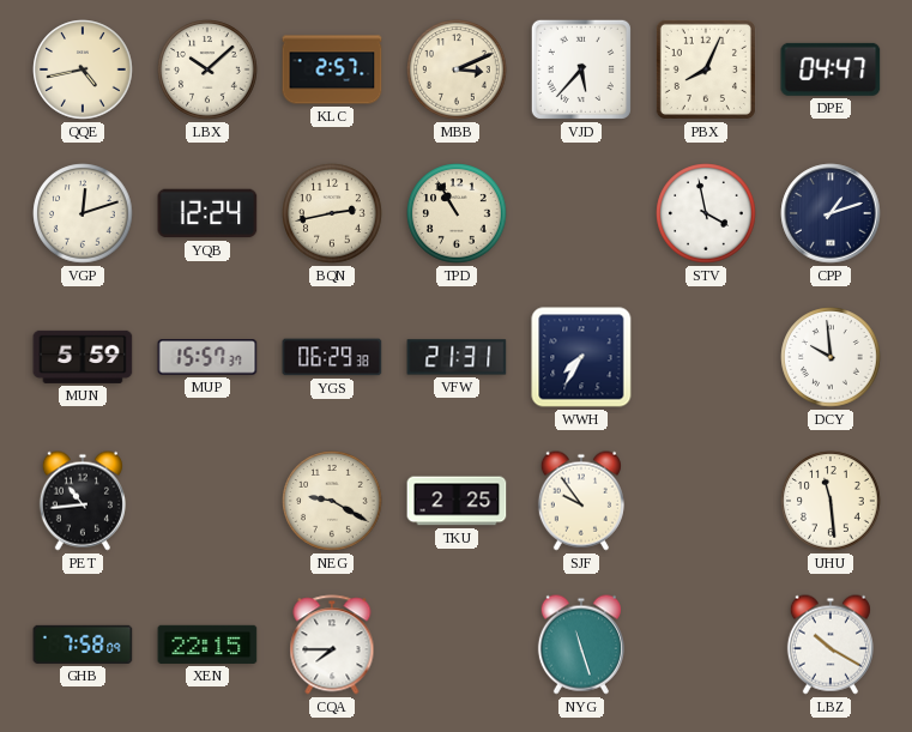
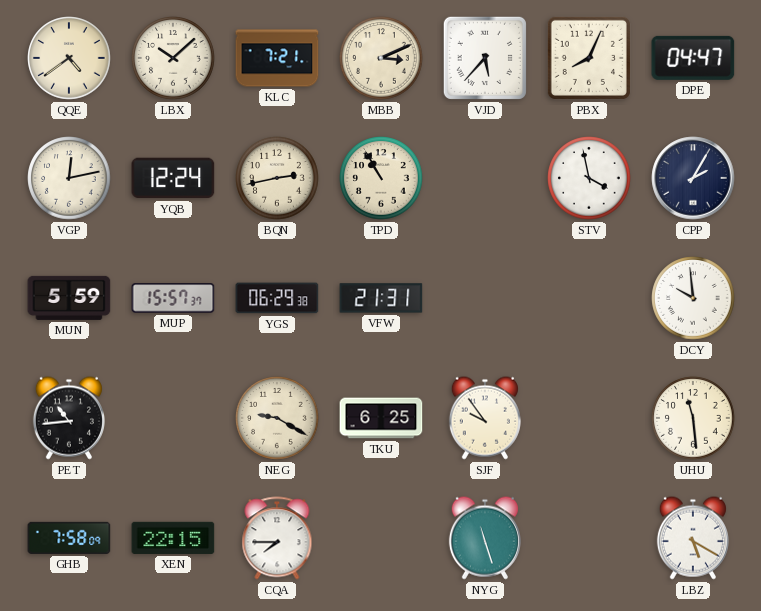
QQE: 4:43 -> 4:39
KLC: 2:57 -> 7:21
VGP: 12:12 -> 12:13
CPP: 1:12 -> 2:05
WWH: 7:35 -> none
TKU: 2:25 -> 6:25
LBZ: 10:20 -> 5:20
